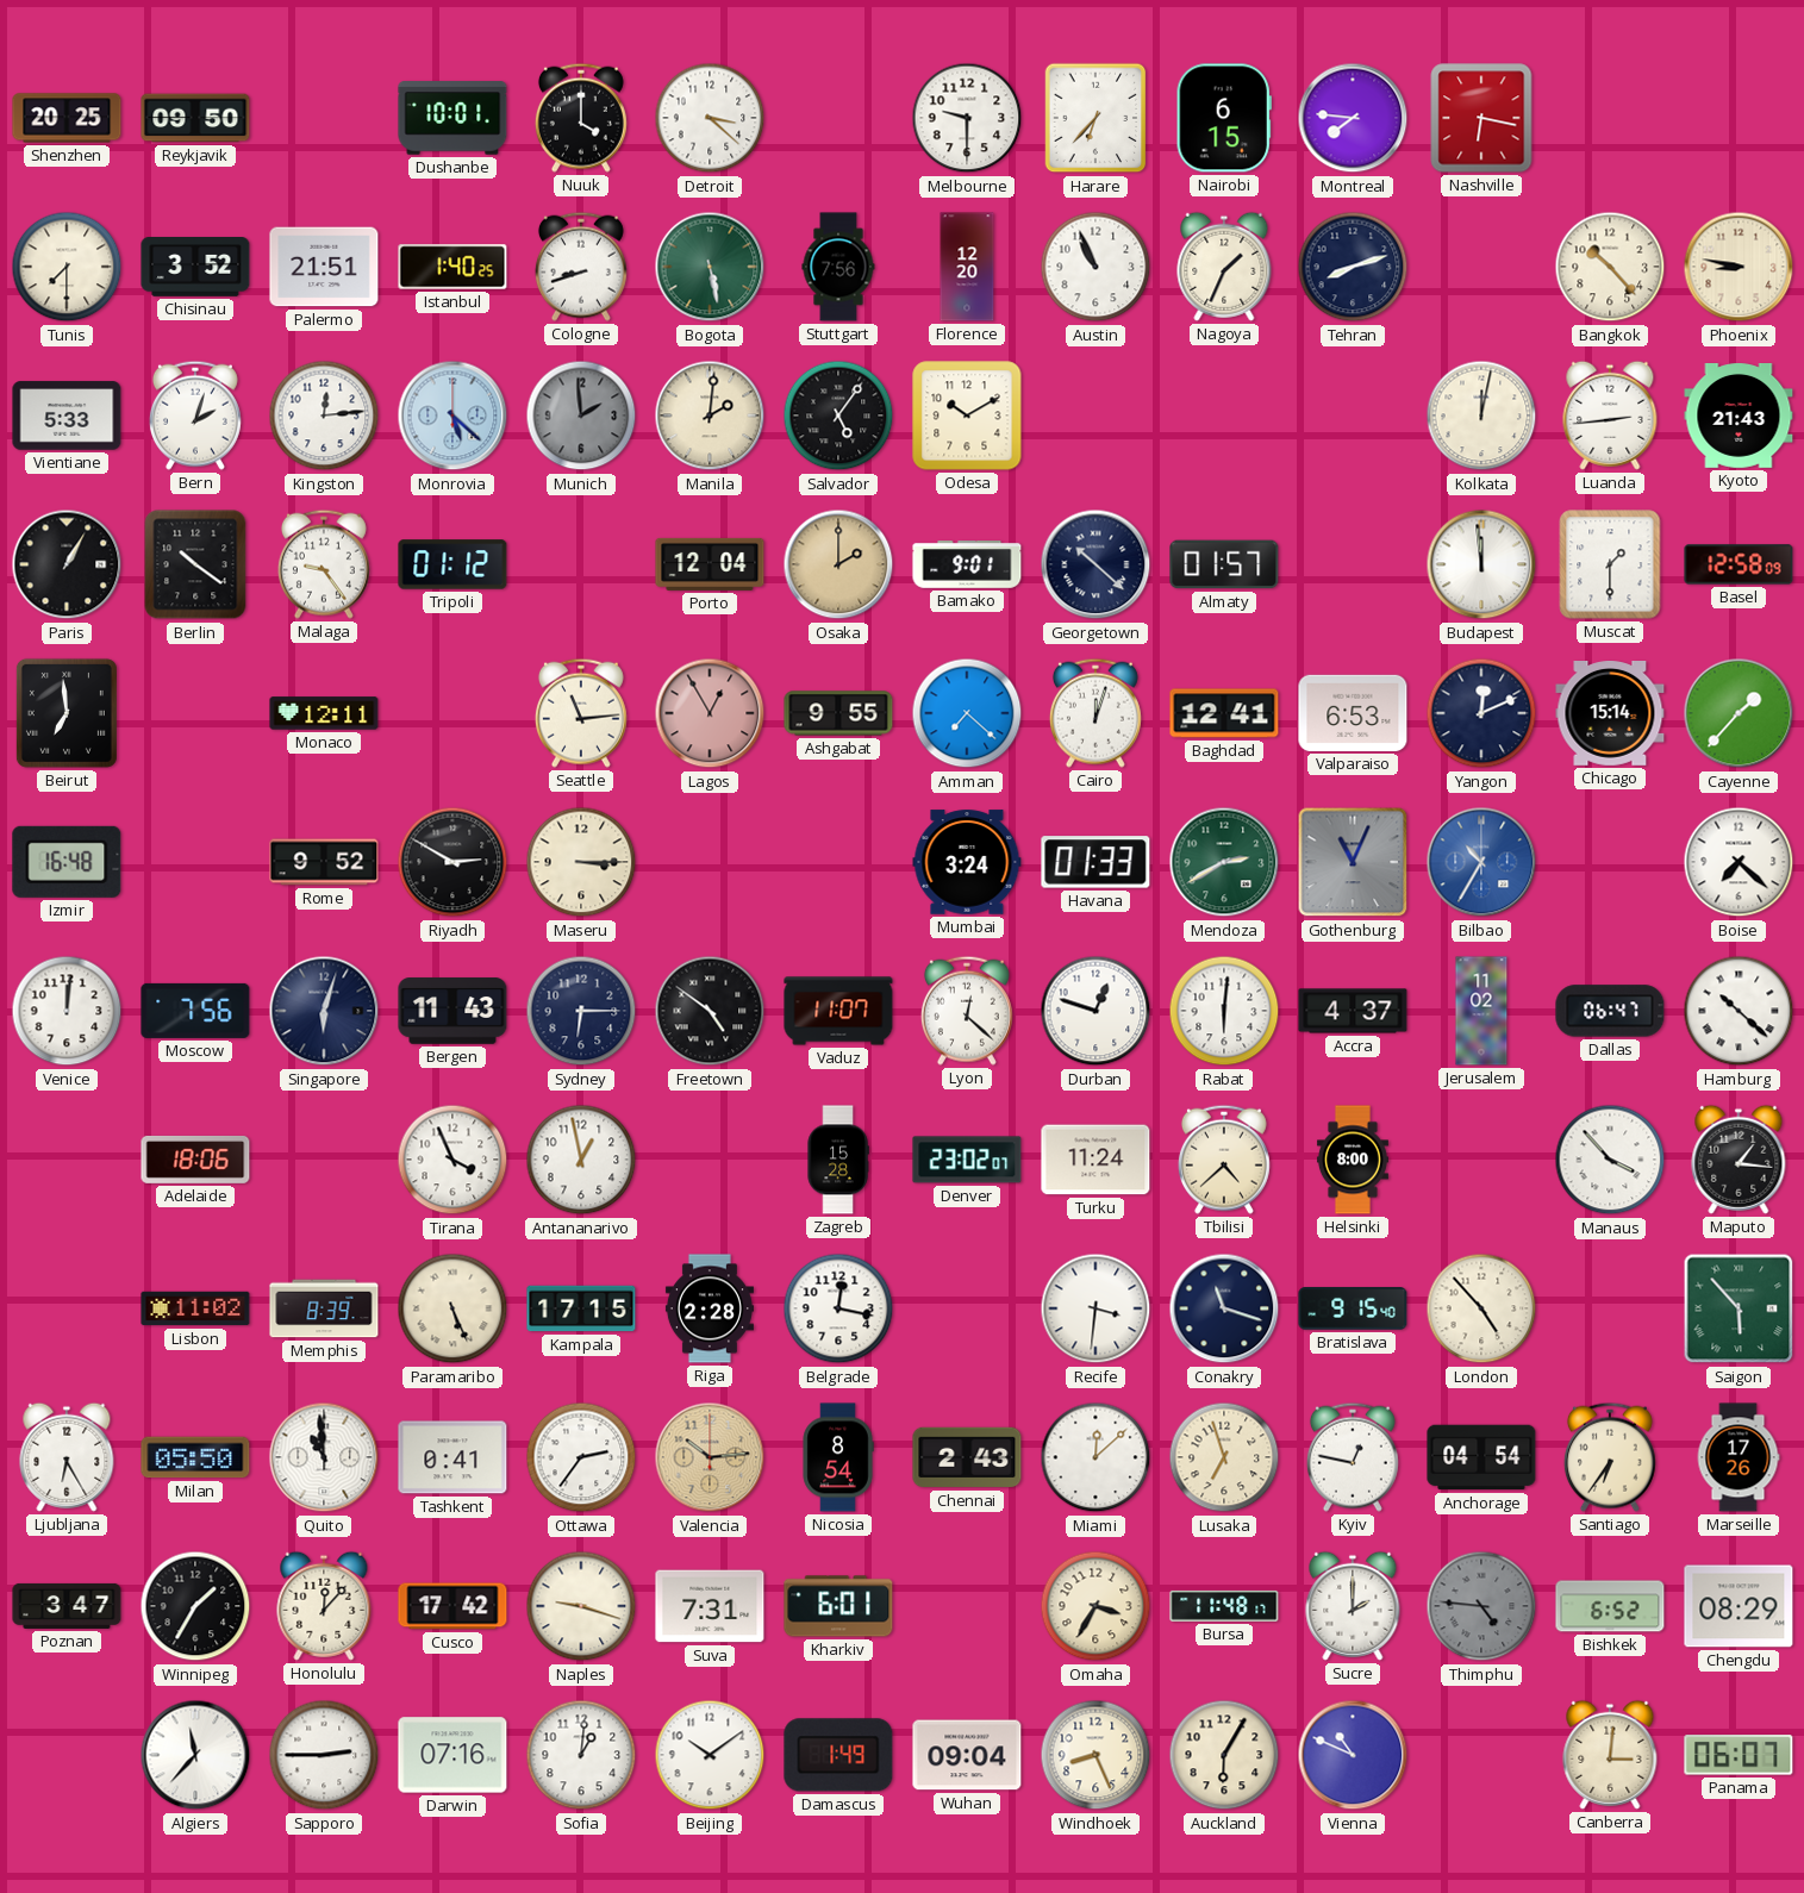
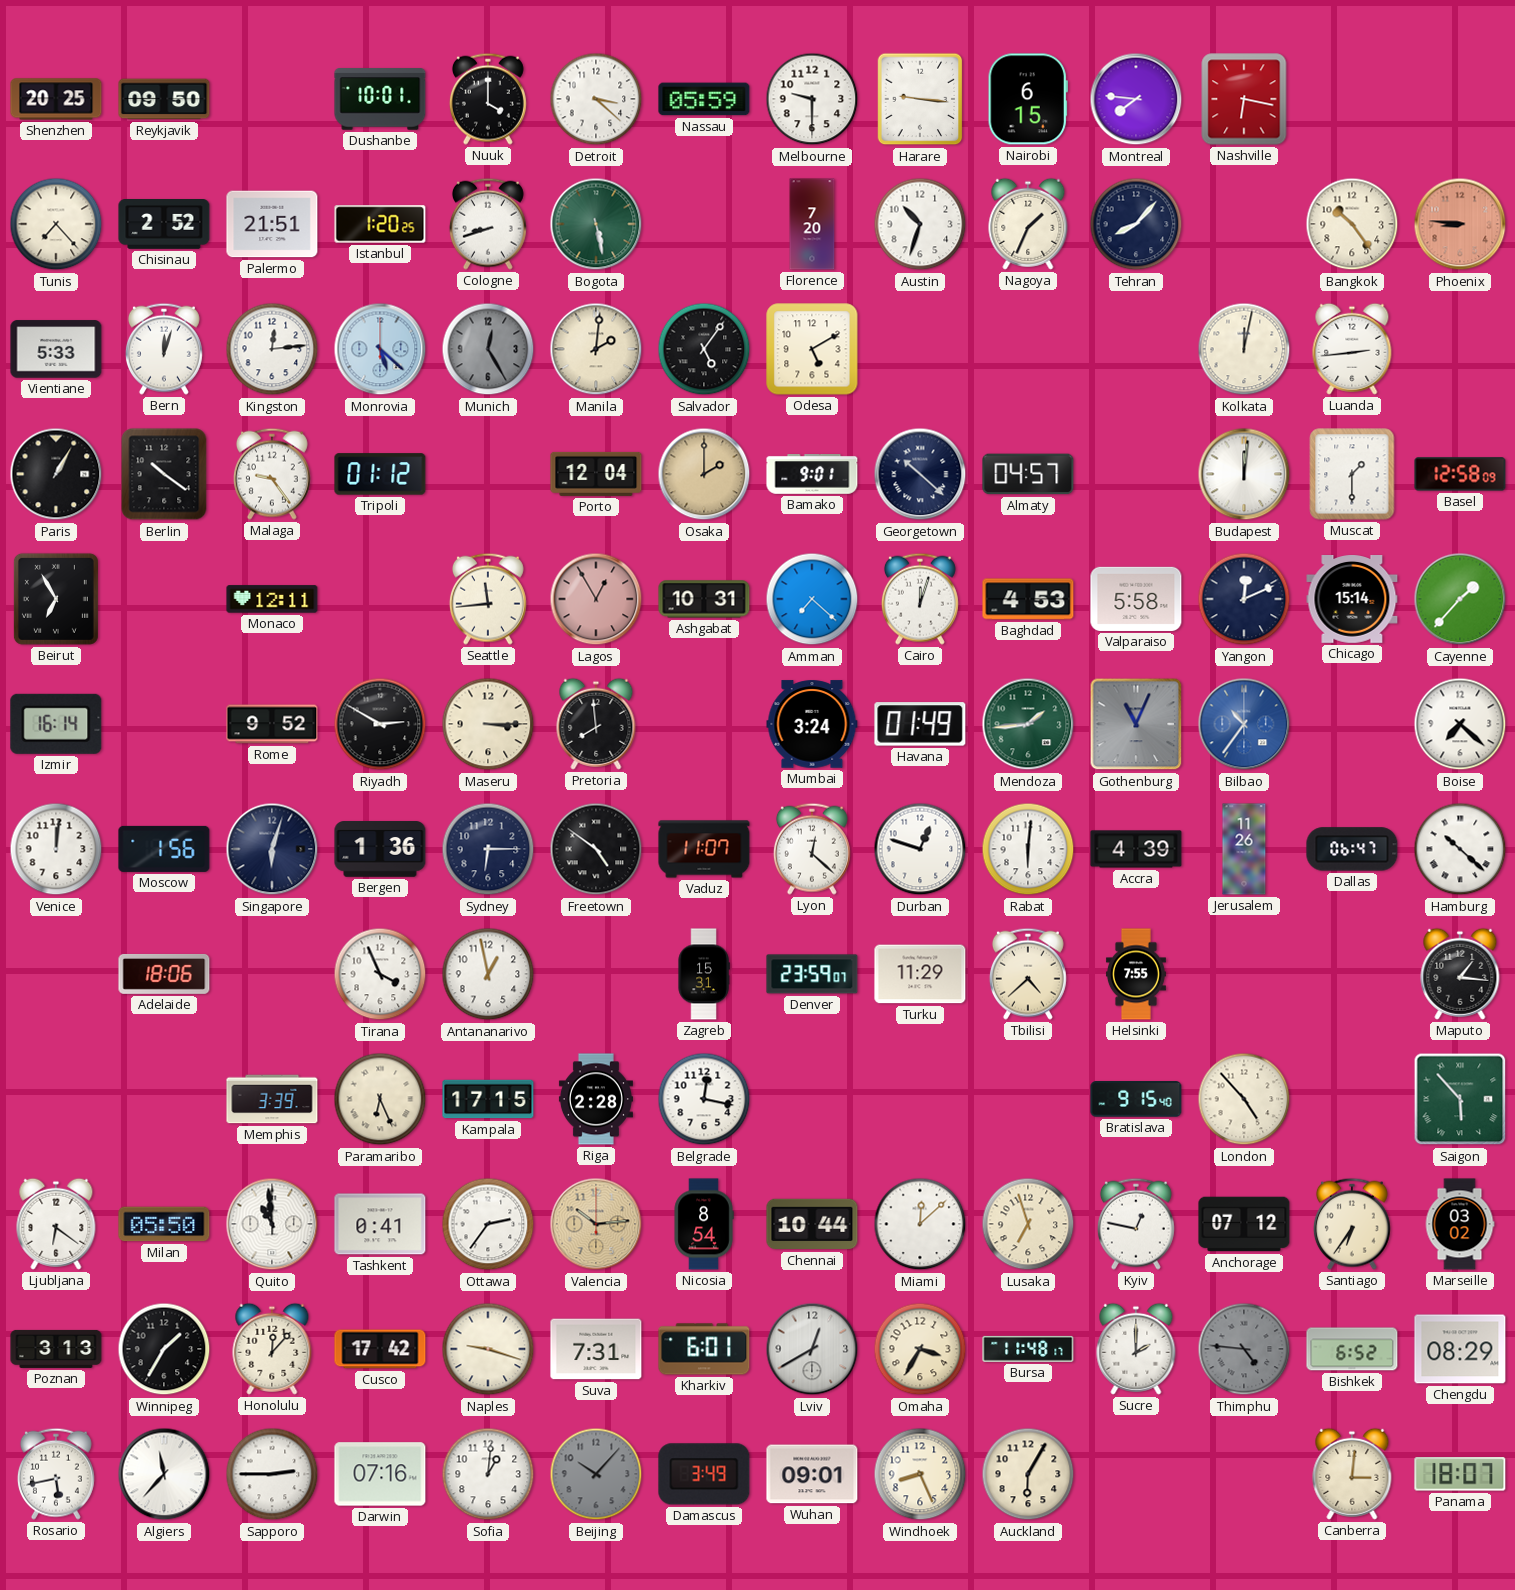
Nassau: none -> 05:59
Harare: 6:37 -> 9:16
Tunis: 7:30 -> 7:23
Chisinau: 3:52 -> 2:52
Istanbul: 1:40 -> 1:20
Stuttgart: 7:56 -> none
Florence: 12:20 -> 7:20
Austin: 10:56 -> 10:33
Tehran: 8:12 -> 8:07
Bangkok: 10:23 -> 10:24
Phoenix: 8:47 -> 8:46
Phoenix dial: cream -> salmon
Bern: 2:03 -> 12:03
Munich: 1:59 -> 12:25
Odesa: 10:10 -> 5:10
Kyoto: 21:43 -> none
Almaty: 01:57 -> 04:57
Budapest: 11:59 -> 12:01
Beirut: 6:59 -> 6:55
Seattle: 11:14 -> 11:44
Ashgabat: 9:55 -> 10:31
Baghdad: 12:41 -> 4:53
Valparaiso: 6:53 -> 5:58
Izmir: 16:48 -> 16:14
Pretoria: none -> 7:59
Havana: 01:33 -> 01:49
Mendoza: 2:40 -> 1:44
Bilbao: 10:35 -> 10:36
Moscow: 7:56 -> 1:56
Bergen: 11:43 -> 1:36
Accra: 4:37 -> 4:39
Jerusalem: 11:02 -> 11:26
Zagreb: 15:28 -> 15:31
Denver: 23:02 -> 23:59
Turku: 11:24 -> 11:29
Helsinki: 8:00 -> 7:55
Manaus: 3:53 -> none
Lisbon: 11:02 -> none
Memphis: 8:39 -> 3:39
Paramaribo: 5:26 -> 6:26
Recife: 3:31 -> none
Conakry: 11:18 -> none
Ljubljana: 6:25 -> 6:21
Chennai: 2:43 -> 10:44
Anchorage: 04:54 -> 07:12
Marseille: 17:26 -> 03:02
Poznan: 3:47 -> 3:13
Lviv: none -> 12:40
Rosario: none -> 5:43
Beijing: 10:09 -> 10:07
Beijing dial: white -> grey
Damascus: 1:49 -> 3:49
Wuhan: 09:04 -> 09:01
Vienna: 10:49 -> none
Panama: 06:07 -> 18:07
